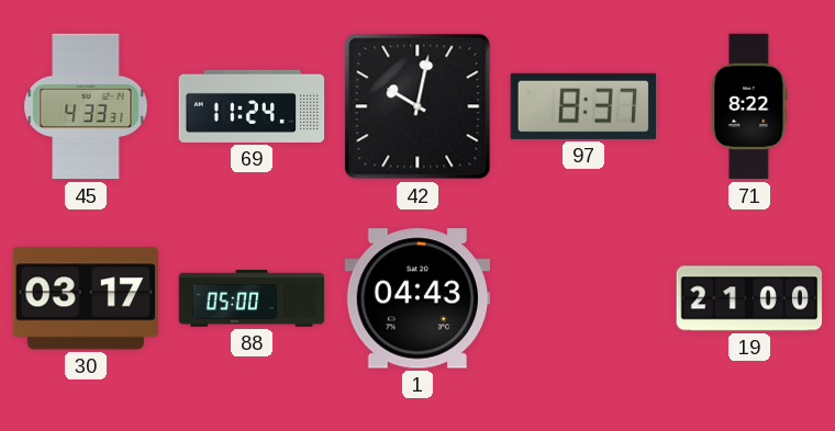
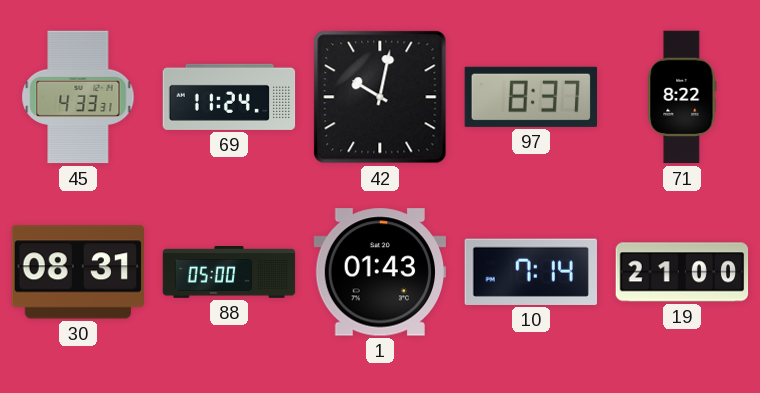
30: 03:17 -> 08:31
1: 04:43 -> 01:43
10: none -> 7:14
